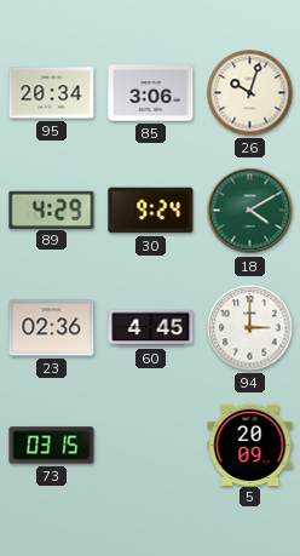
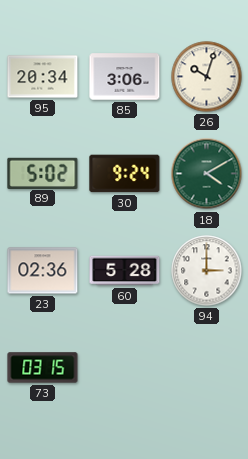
89: 4:29 -> 5:02
60: 4:45 -> 5:28
5: 20:09 -> none
